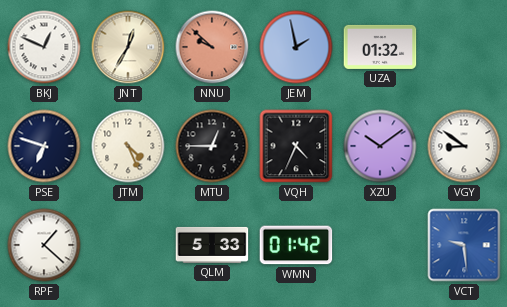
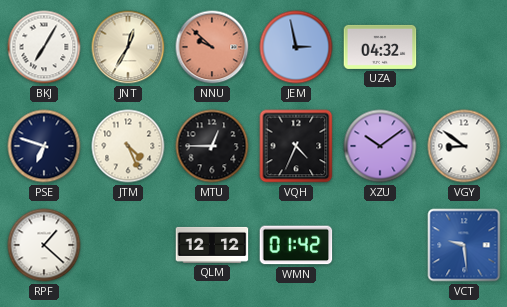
BKJ: 12:49 -> 7:05
JEM: 1:58 -> 2:58
UZA: 01:32 -> 04:32
QLM: 5:33 -> 12:12
